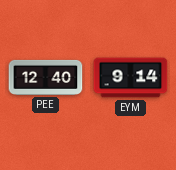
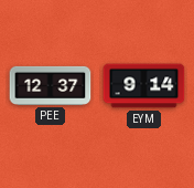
PEE: 12:40 -> 12:37
